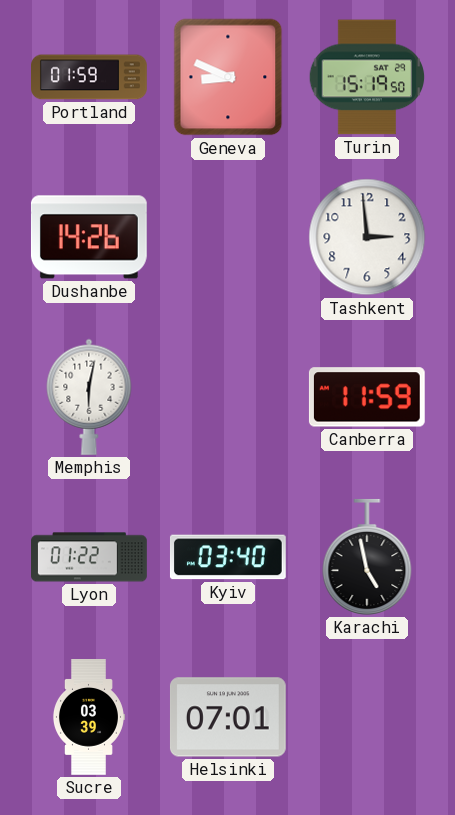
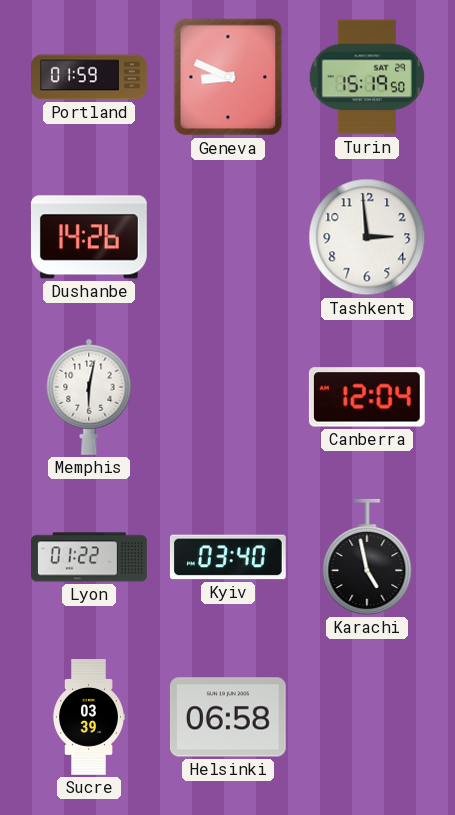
Canberra: 11:59 -> 12:04
Helsinki: 07:01 -> 06:58
